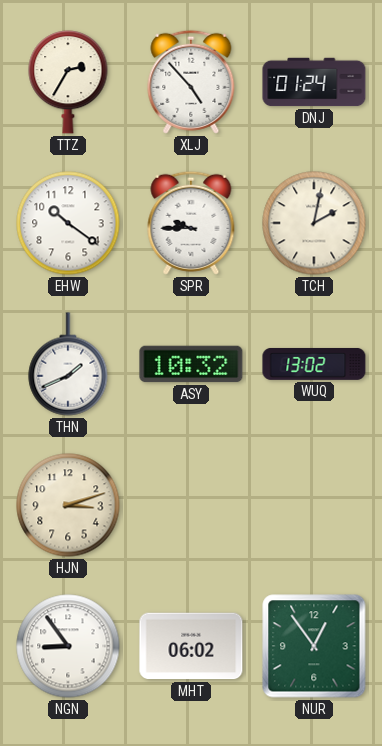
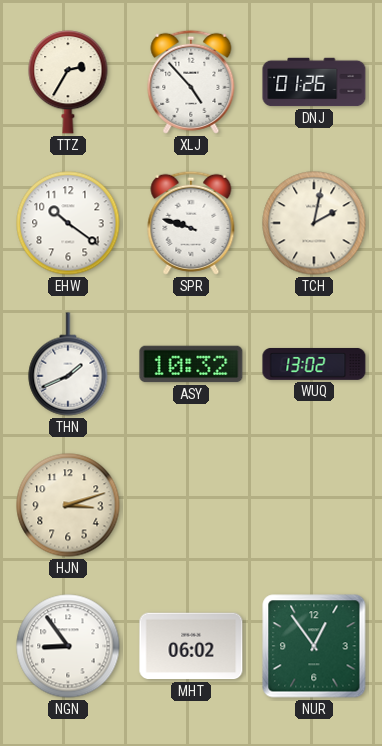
DNJ: 01:24 -> 01:26
SPR: 9:45 -> 9:48
